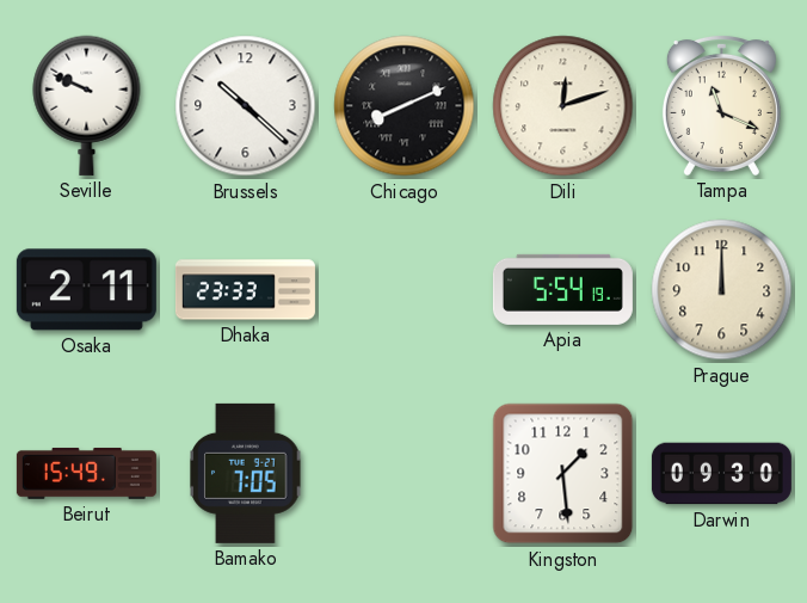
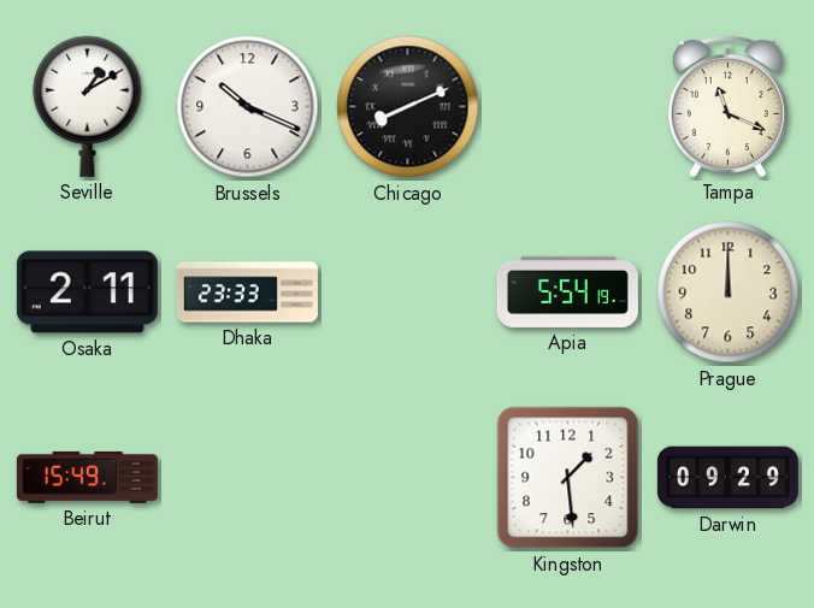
Seville: 9:49 -> 1:10
Brussels: 10:22 -> 10:19
Dili: 12:12 -> none
Bamako: 7:05 -> none
Darwin: 09:30 -> 09:29
